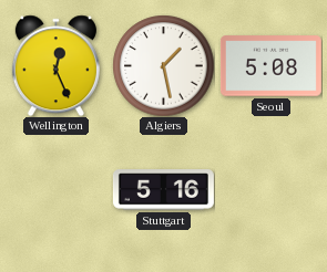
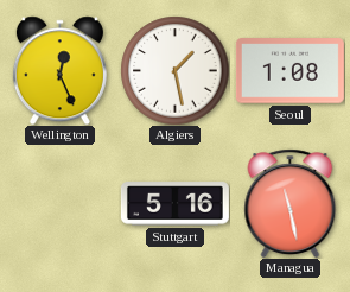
Seoul: 5:08 -> 1:08
Managua: none -> 11:28
